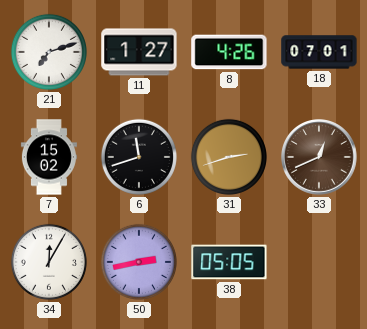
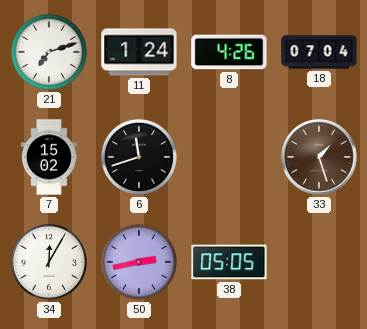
11: 1:27 -> 1:24
18: 07:01 -> 07:04
31: 2:42 -> none
33: 12:41 -> 1:27
